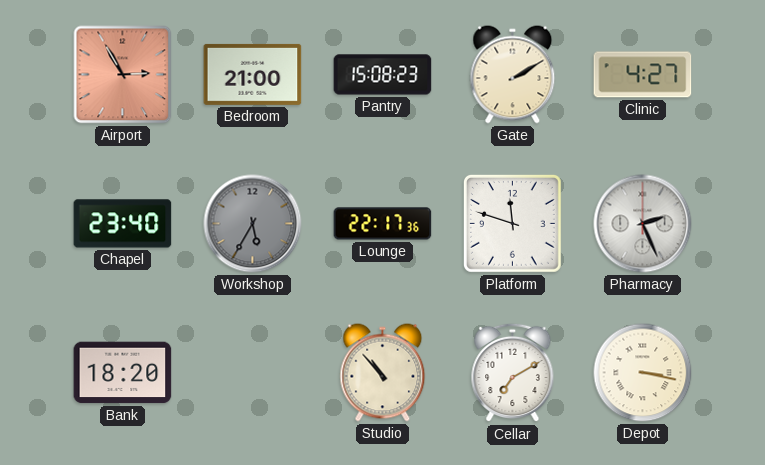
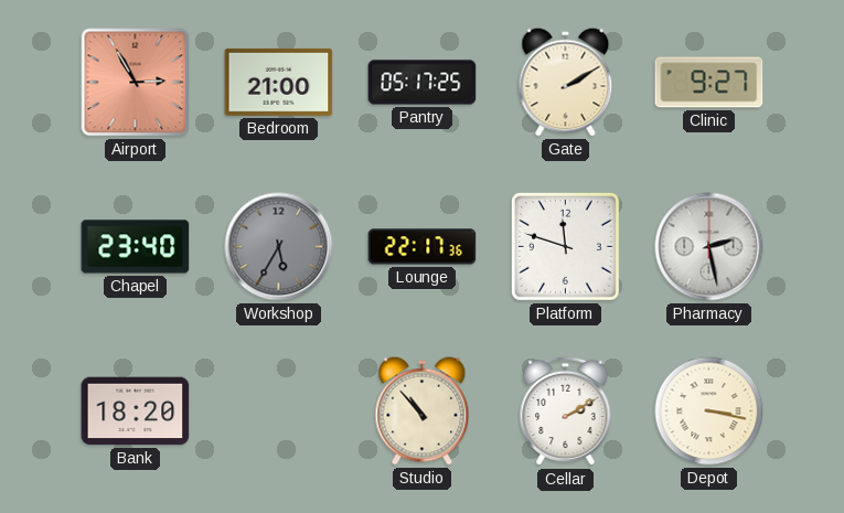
Pantry: 15:08 -> 05:17
Clinic: 4:27 -> 9:27
Pharmacy: 2:26 -> 2:28
Cellar: 7:10 -> 2:10
